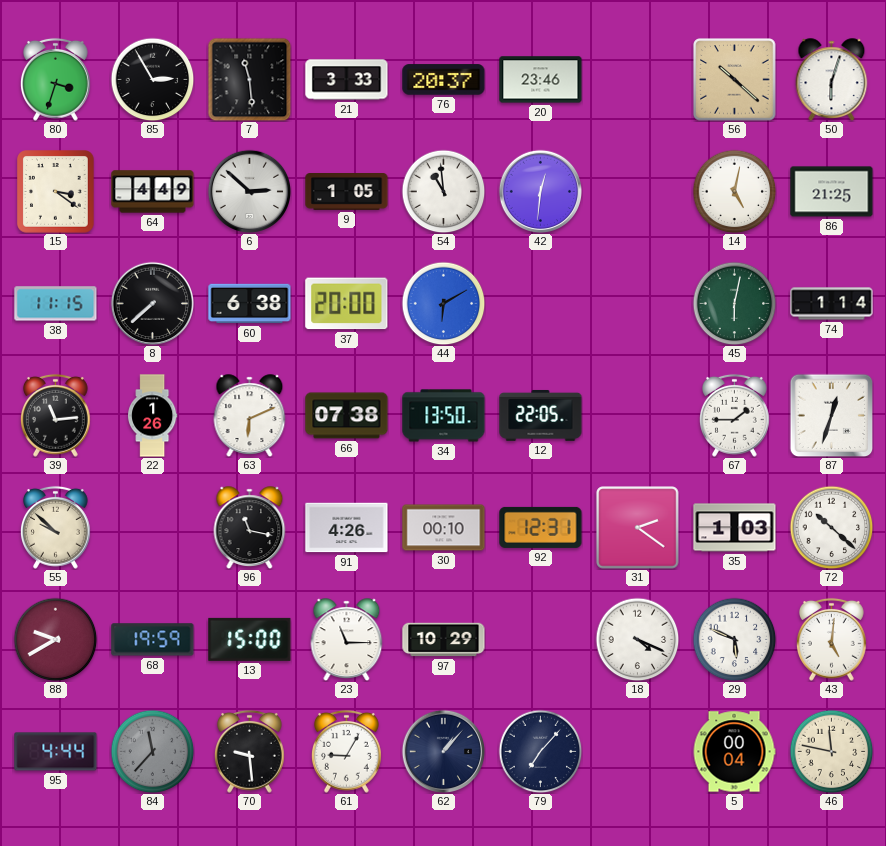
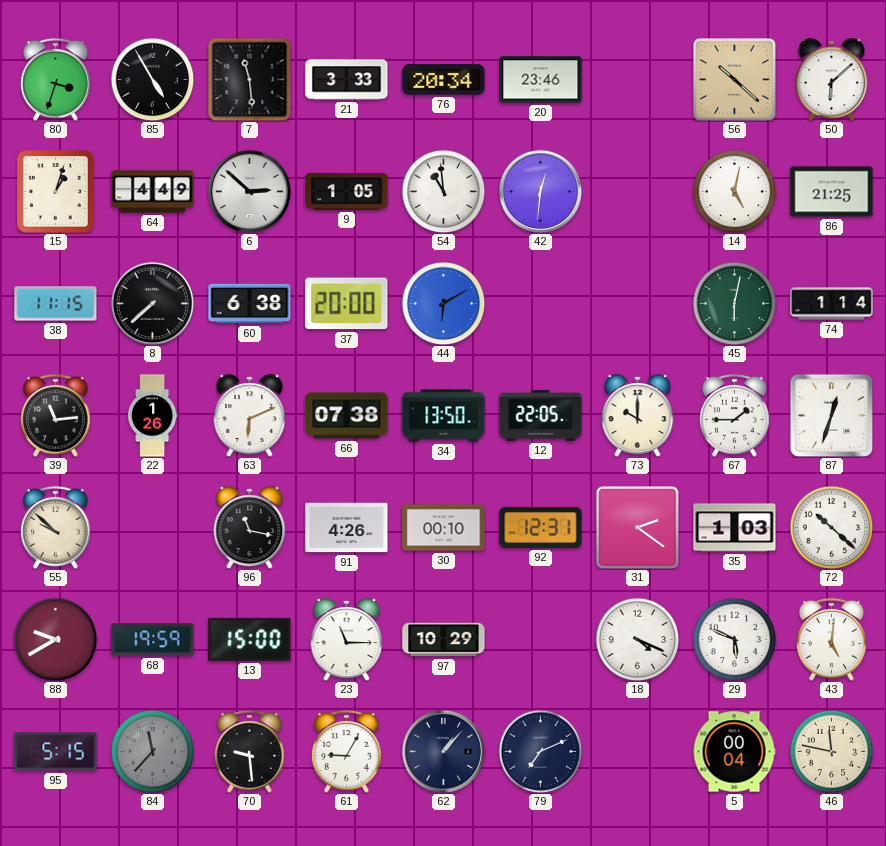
85: 2:55 -> 4:55
76: 20:37 -> 20:34
50: 6:03 -> 6:08
15: 3:21 -> 1:03
73: none -> 10:00
95: 4:44 -> 5:15
79: 7:07 -> 7:11
